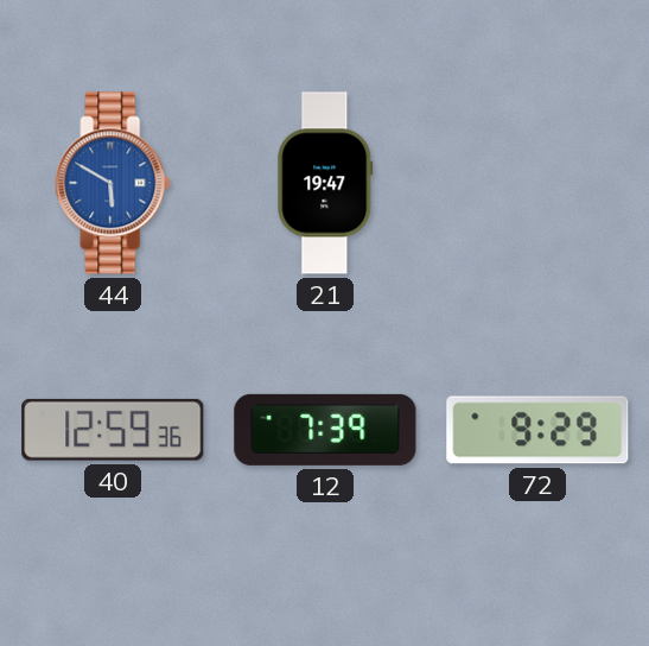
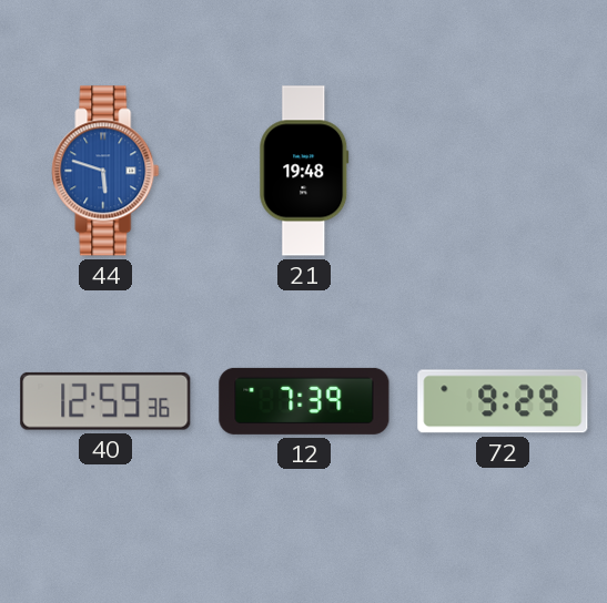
44: 5:50 -> 5:48
21: 19:47 -> 19:48
